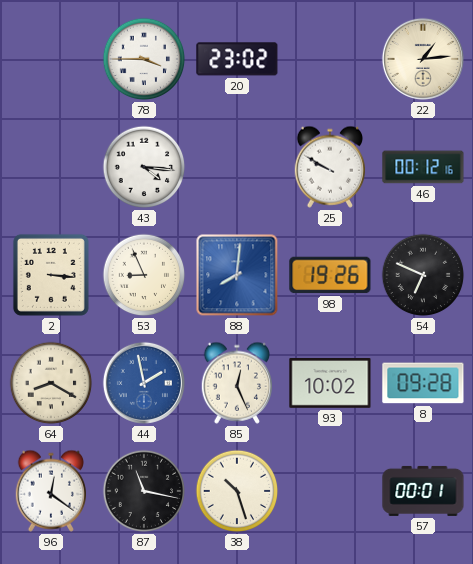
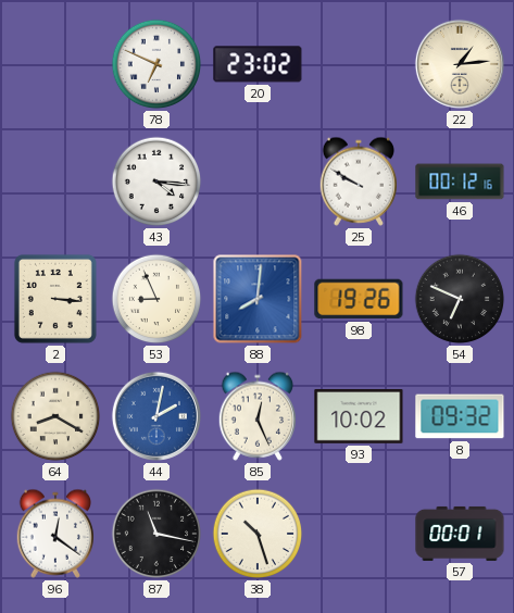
78: 3:45 -> 6:49
44: 1:58 -> 2:02
8: 09:28 -> 09:32
